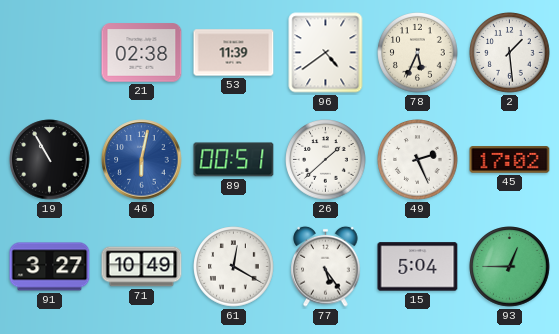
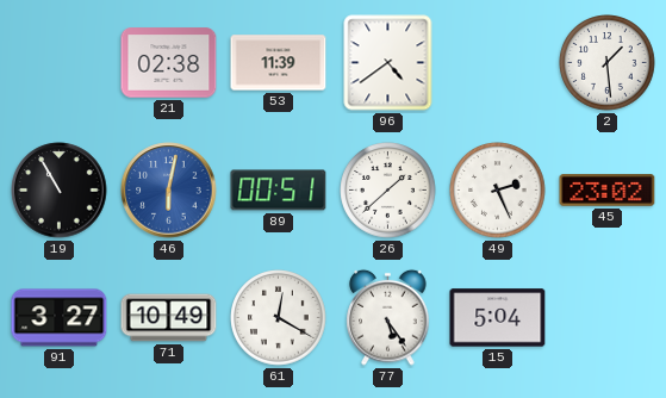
78: 5:34 -> none
45: 17:02 -> 23:02
93: 12:45 -> none
